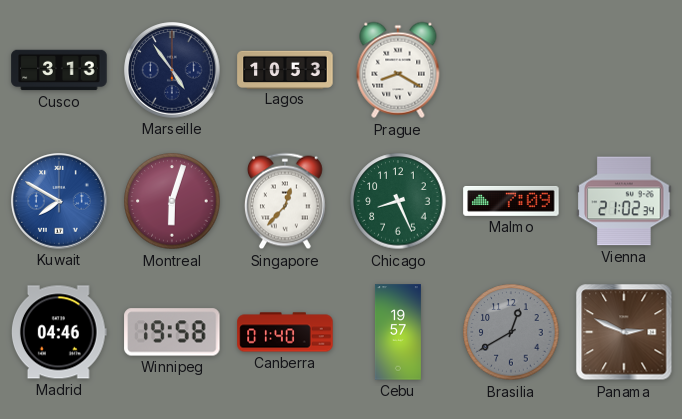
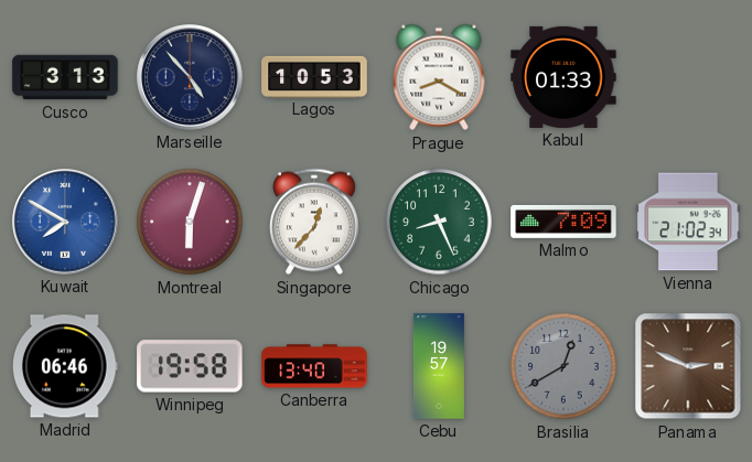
Marseille: 4:54 -> 4:53
Kabul: none -> 01:33
Madrid: 04:46 -> 06:46
Canberra: 01:40 -> 13:40
